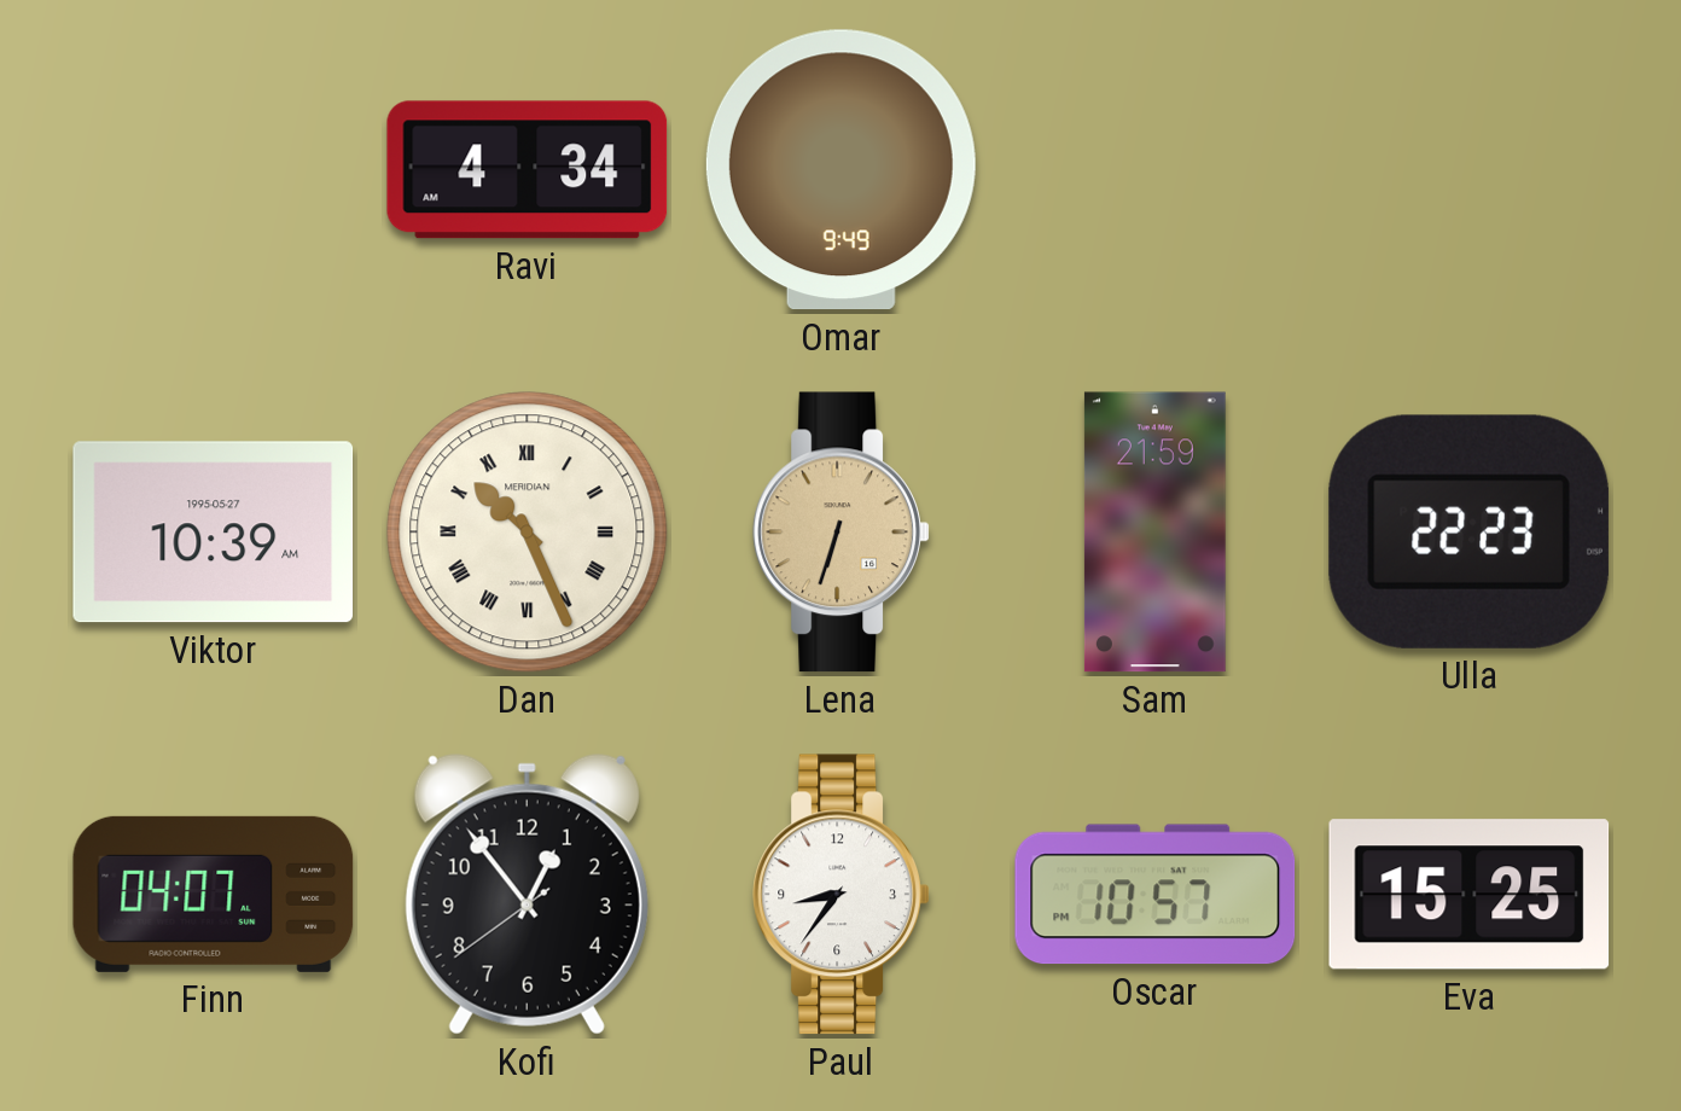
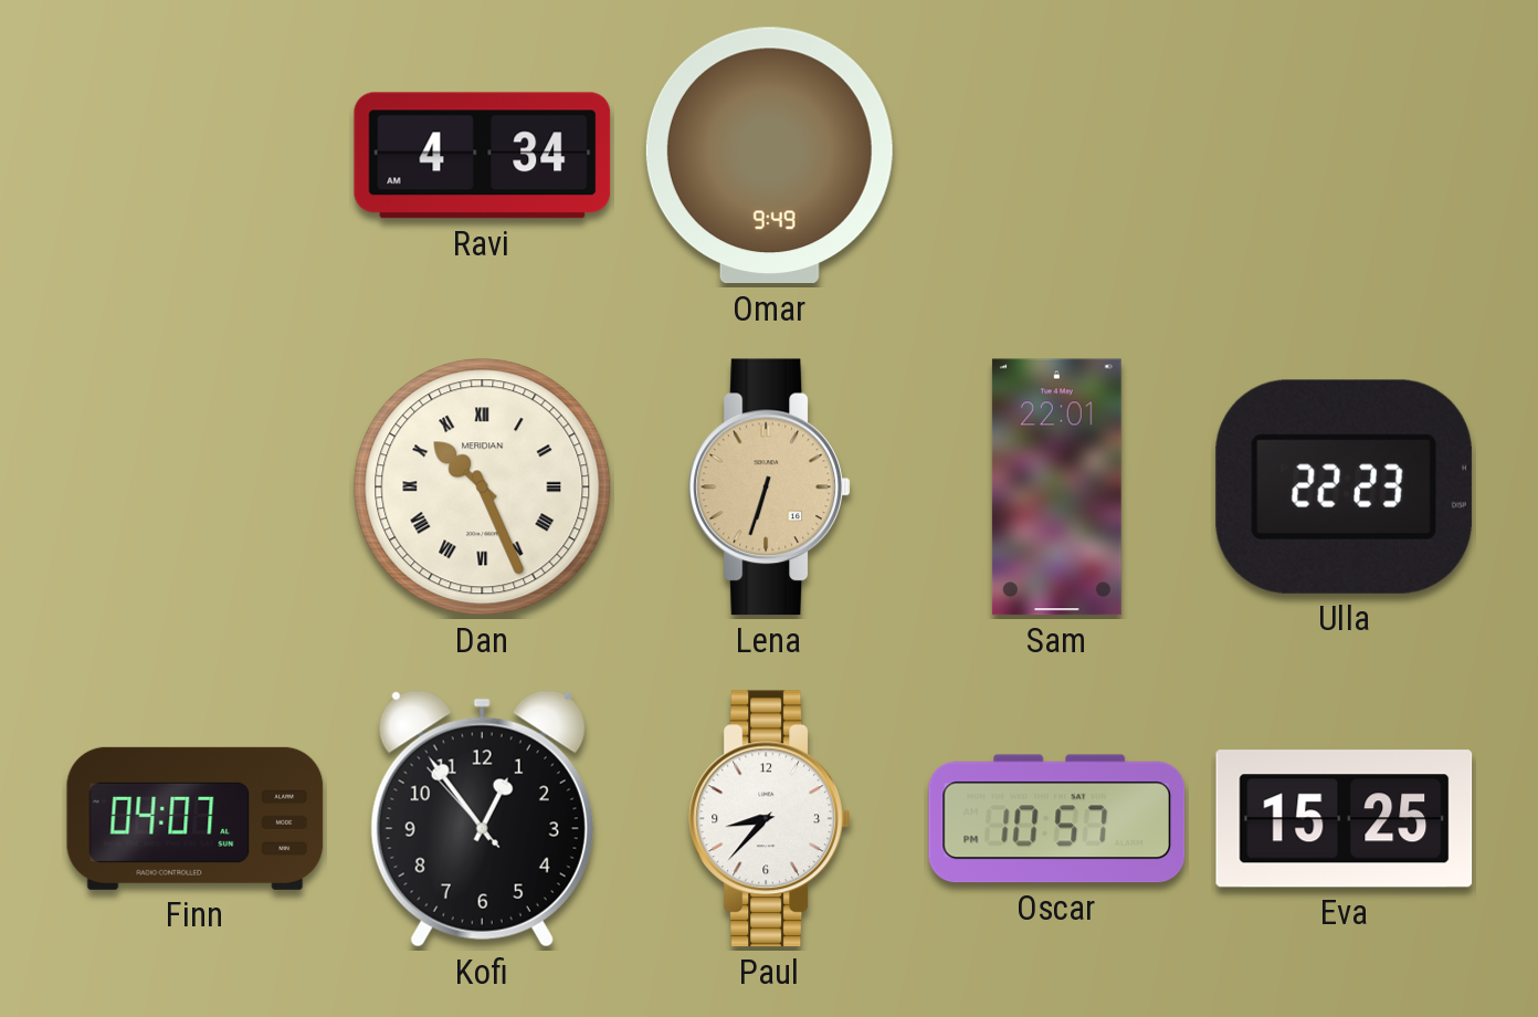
Viktor: 10:39 -> none
Sam: 21:59 -> 22:01
Kofi: 12:53:39 -> 12:53:53
Paul: 8:36 -> 8:37
